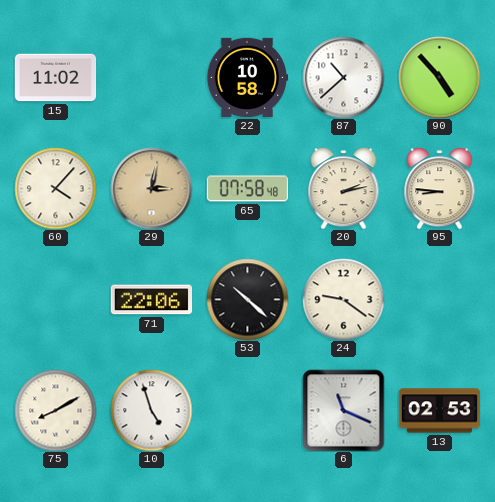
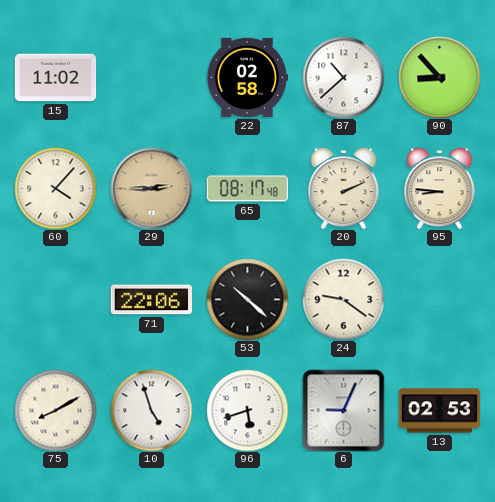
22: 10:58 -> 02:58
90: 4:53 -> 8:53
29: 3:02 -> 2:45
65: 07:58 -> 08:17
20: 2:13 -> 2:11
96: none -> 5:42
6: 11:19 -> 9:04
